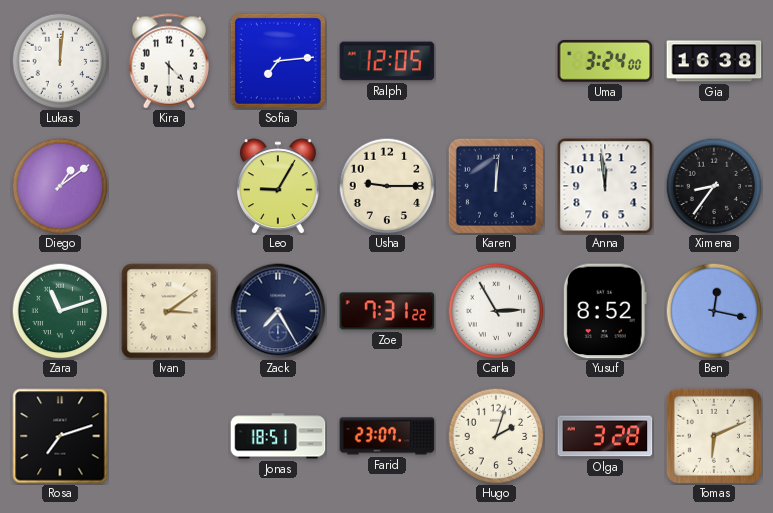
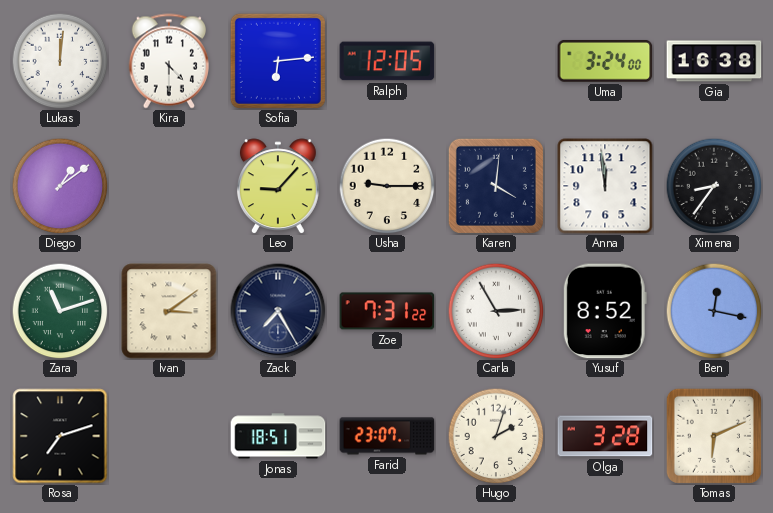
Sofia: 7:14 -> 6:14
Leo: 9:05 -> 9:07
Karen: 12:01 -> 4:01
